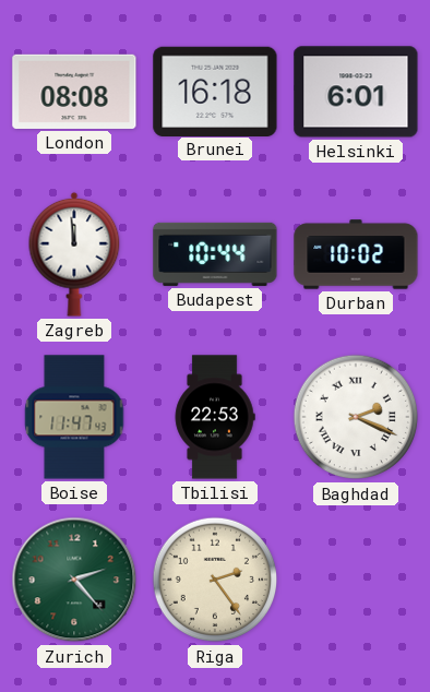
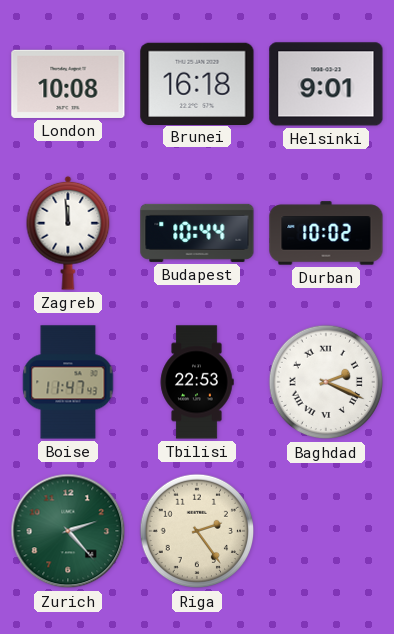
London: 08:08 -> 10:08
Helsinki: 6:01 -> 9:01
